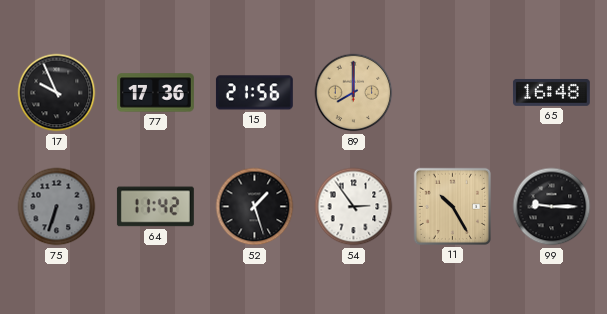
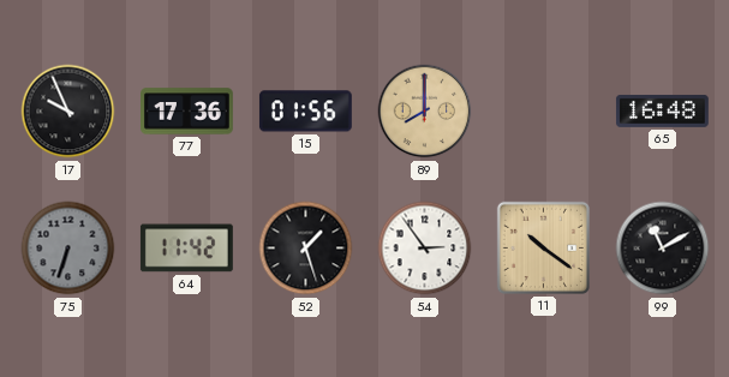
15: 21:56 -> 01:56
11: 10:25 -> 10:21
99: 9:15 -> 11:10
